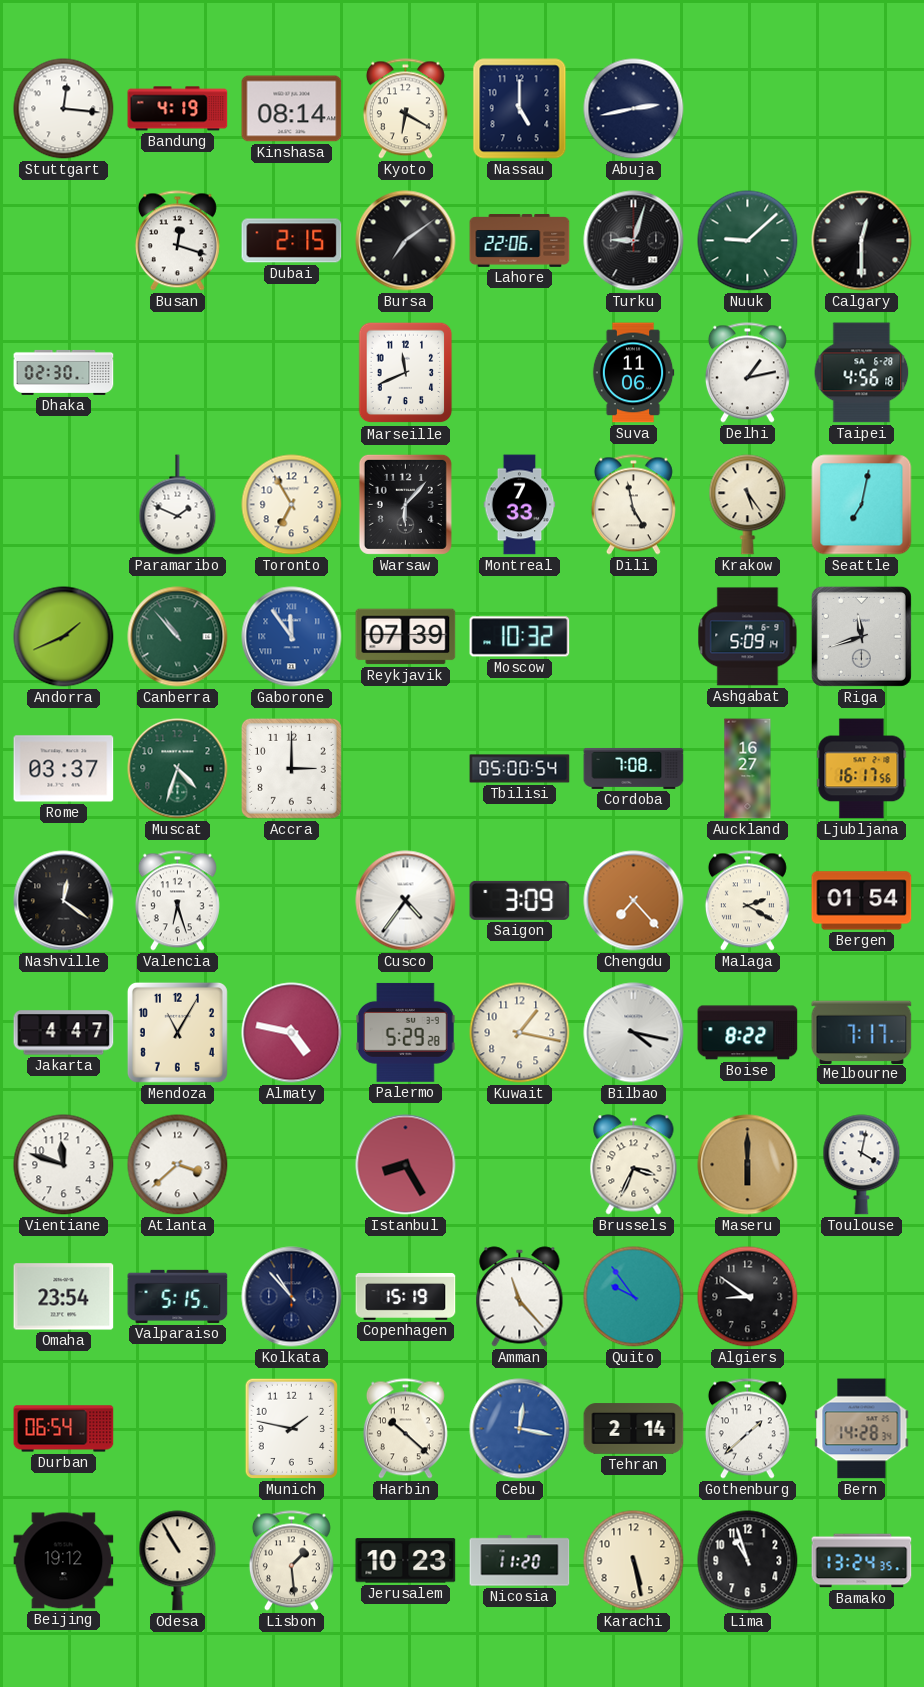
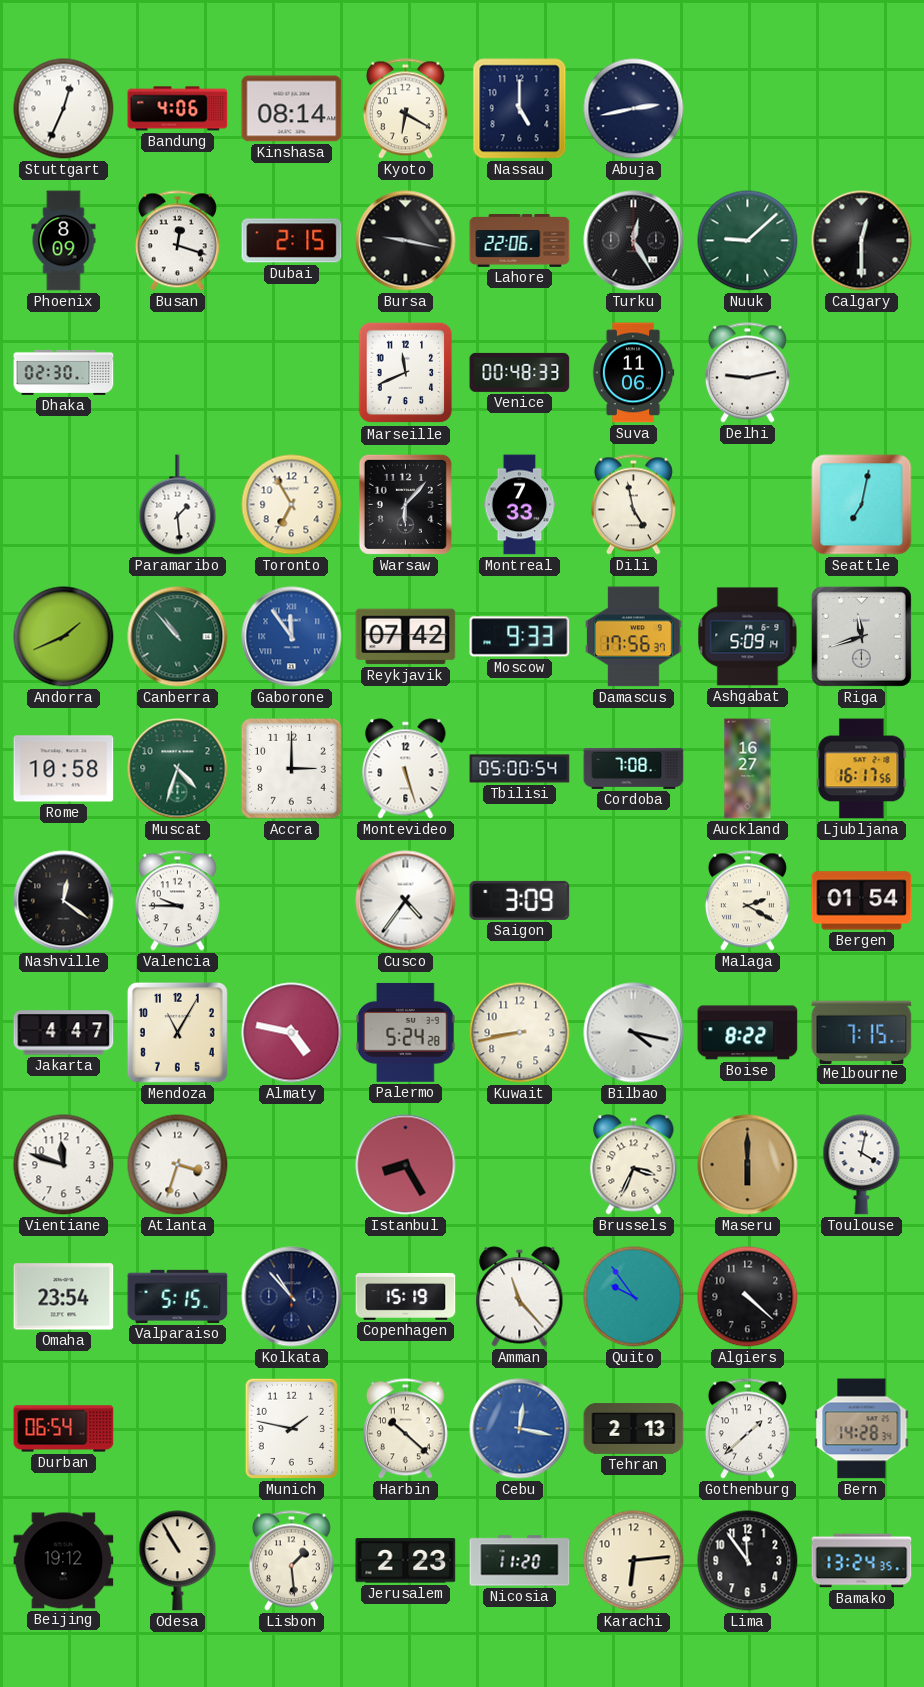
Stuttgart: 12:16 -> 12:34
Bandung: 4:19 -> 4:06
Phoenix: none -> 8:09
Bursa: 7:09 -> 9:17
Turku: 9:03 -> 12:25
Venice: none -> 00:48
Delhi: 1:13 -> 9:13
Taipei: 4:56 -> none
Paramaribo: 1:49 -> 1:29
Krakow: 5:24 -> none
Reykjavik: 07:39 -> 07:42
Moscow: 10:32 -> 9:33
Damascus: none -> 17:56
Rome: 03:37 -> 10:58
Montevideo: none -> 5:27
Valencia: 6:27 -> 9:45
Chengdu: 7:23 -> none
Palermo: 5:29 -> 5:24
Kuwait: 1:17 -> 8:43
Melbourne: 7:17 -> 7:15
Atlanta: 3:38 -> 3:33
Algiers: 8:51 -> 4:22
Tehran: 2:14 -> 2:13
Jerusalem: 10:23 -> 2:23
Karachi: 5:28 -> 6:14
Lima: 10:57 -> 11:54
